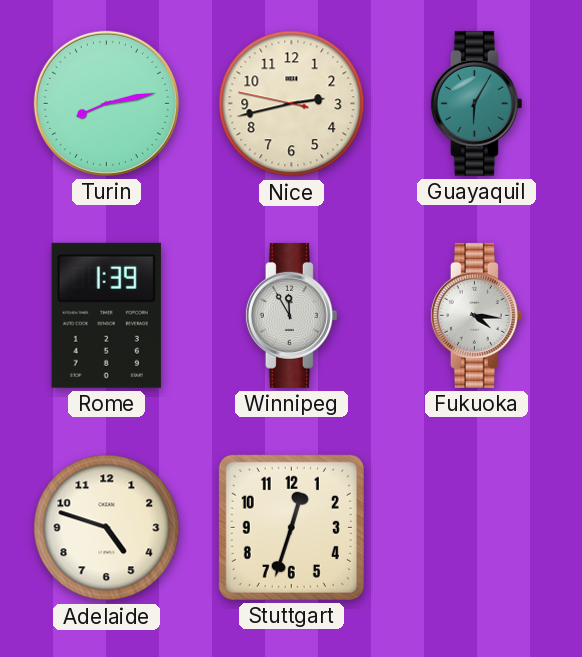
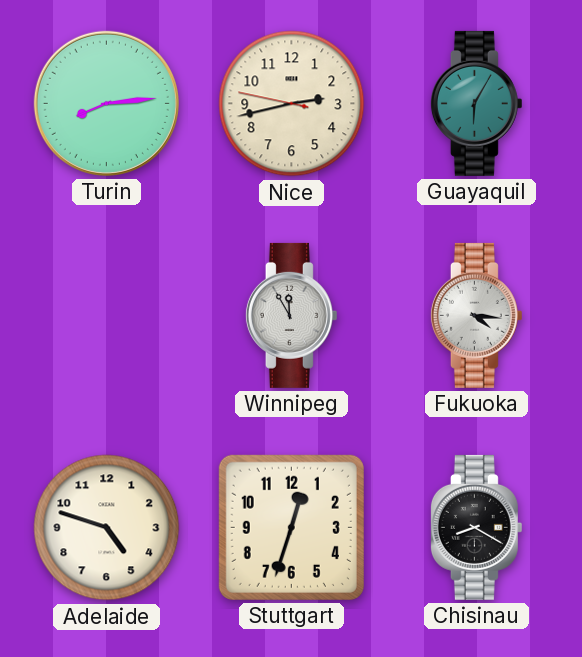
Turin: 8:13 -> 8:14
Rome: 1:39 -> none
Chisinau: none -> 8:20
